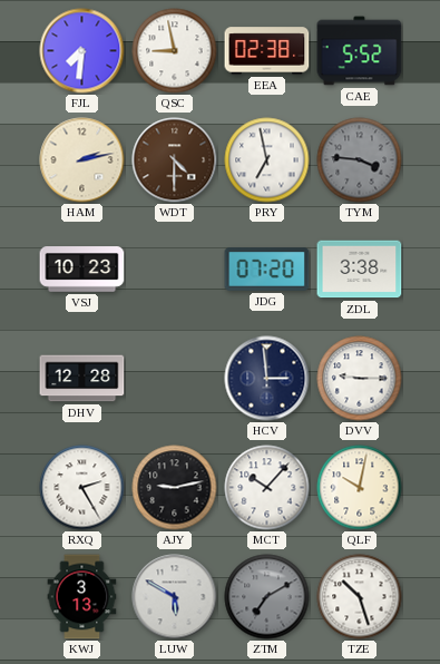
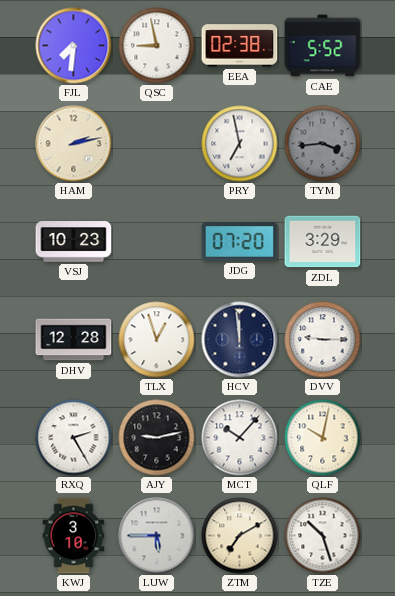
WDT: 4:30 -> none
TYM: 3:46 -> 3:44
ZDL: 3:38 -> 3:29
TLX: none -> 12:57
HCV: 2:59 -> 11:59
KWJ: 3:13 -> 3:10
LUW: 5:50 -> 5:45
ZTM dial: grey -> cream
